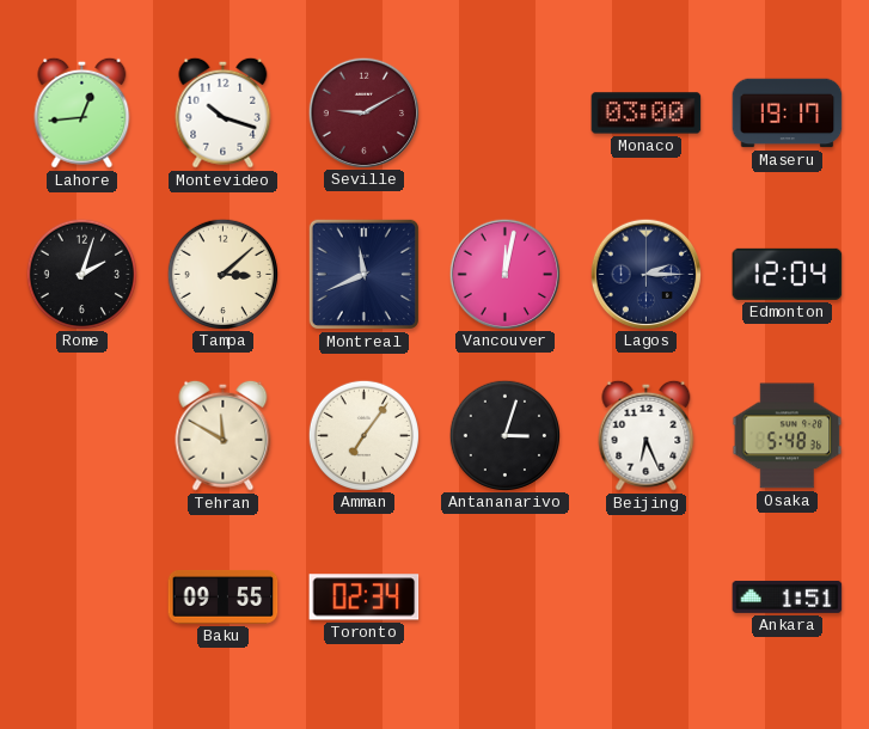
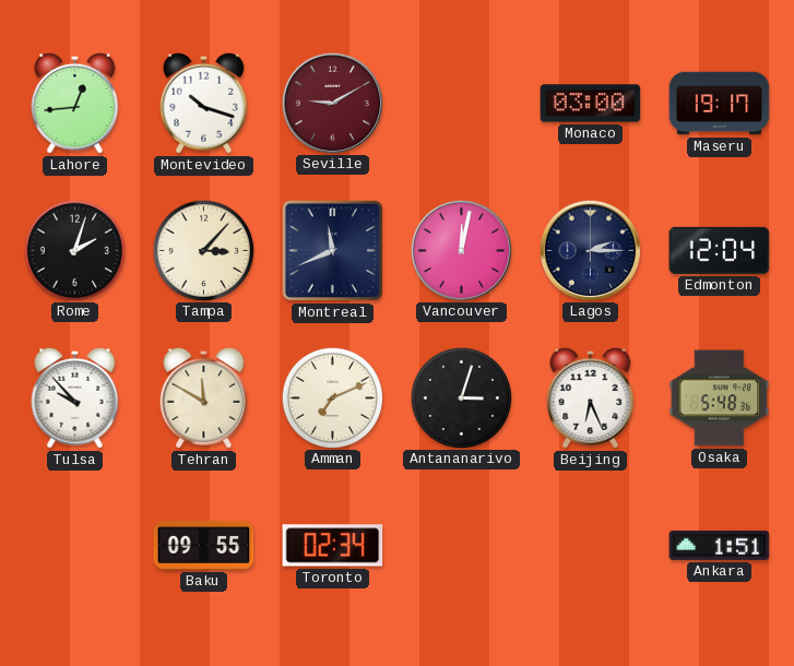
Tampa: 3:08 -> 3:07
Tulsa: none -> 9:53
Amman: 7:06 -> 7:11
